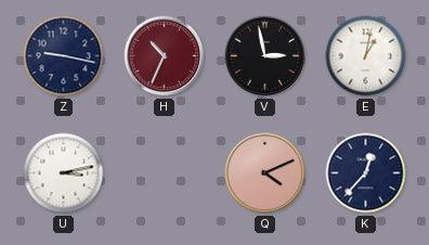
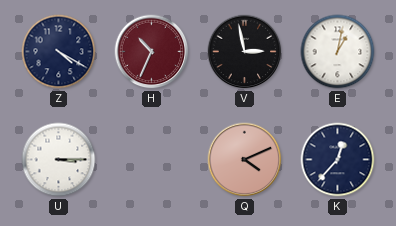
Z: 9:17 -> 4:20
U: 3:13 -> 3:15
